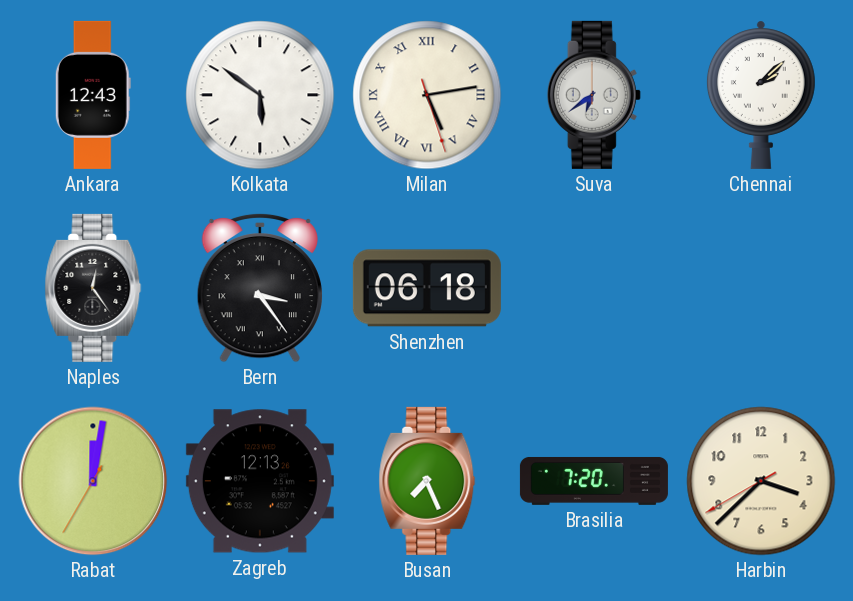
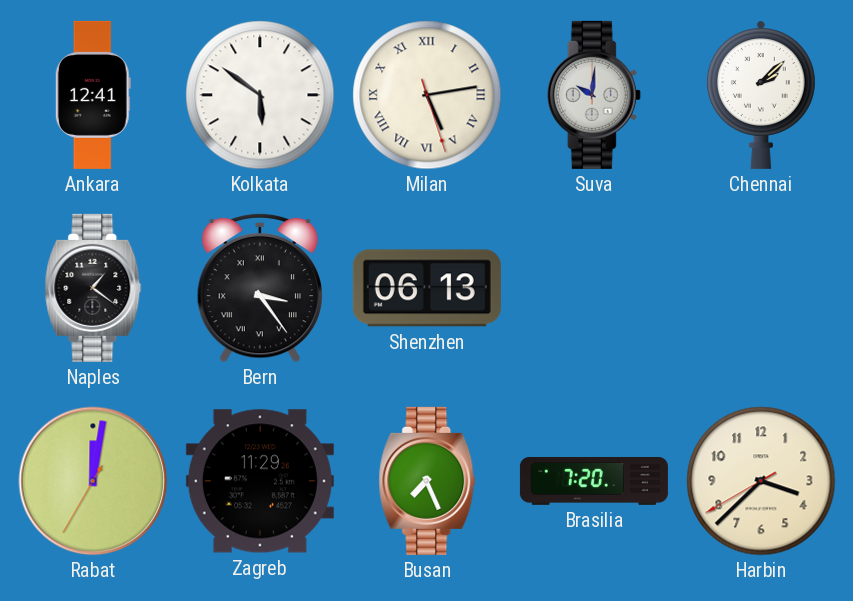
Ankara: 12:43 -> 12:41
Suva: 6:39 -> 10:01
Naples: 12:24 -> 1:21
Shenzhen: 06:18 -> 06:13
Zagreb: 12:13 -> 11:29
